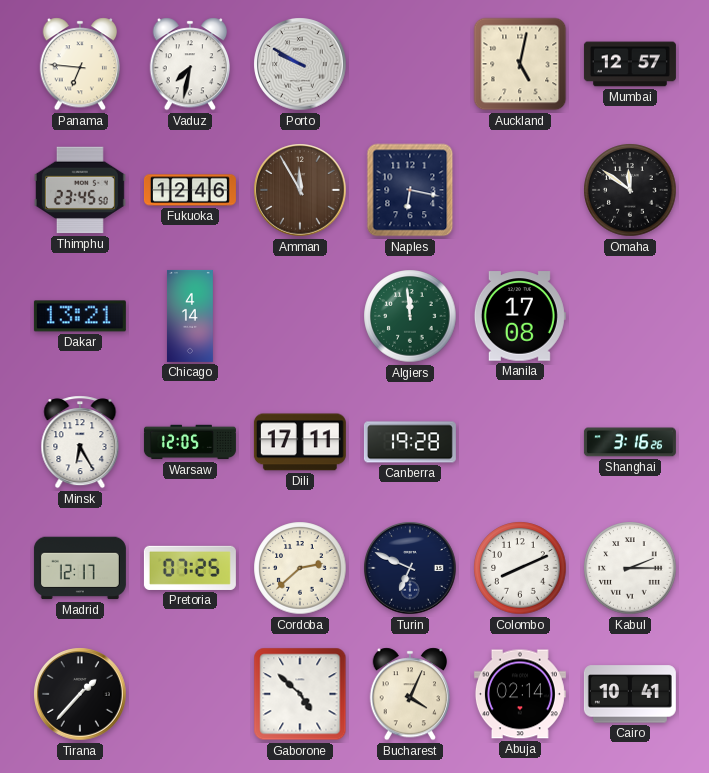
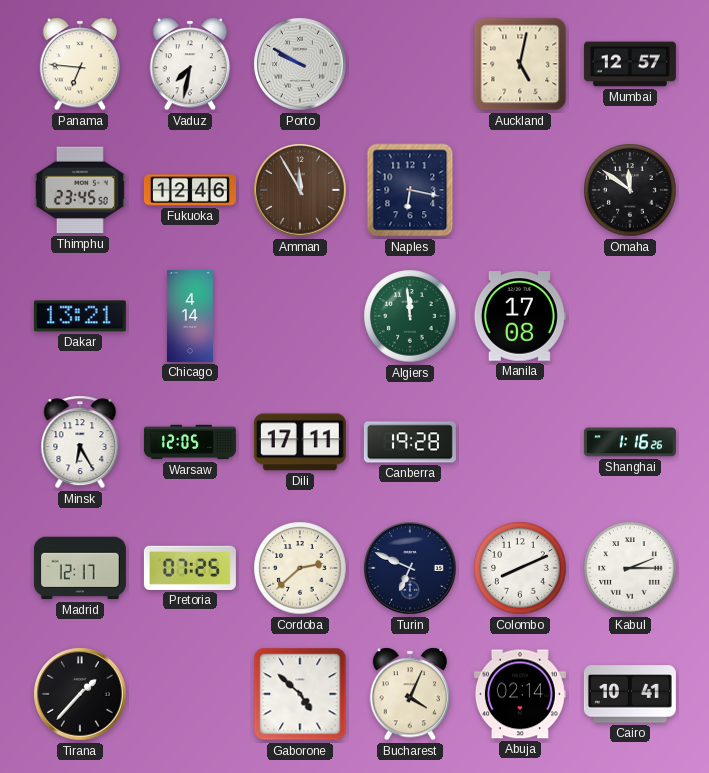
Shanghai: 3:16 -> 1:16
